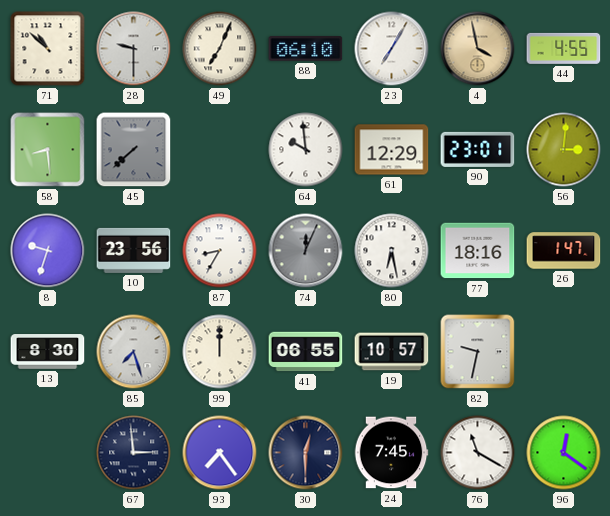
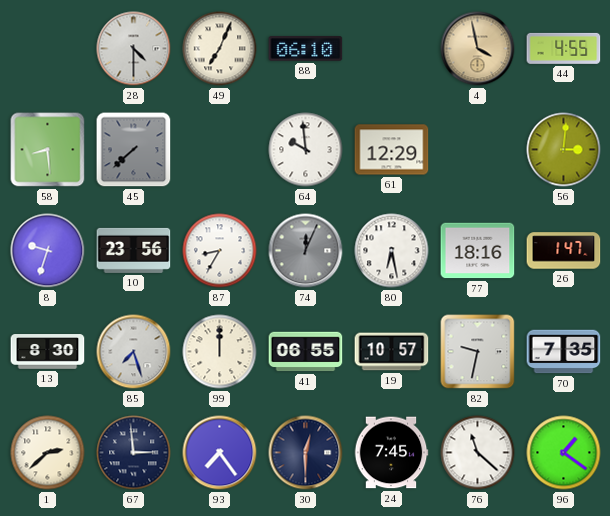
71: 10:52 -> none
28: 9:30 -> 4:30
23: 7:05 -> none
90: 23:01 -> none
70: none -> 7:35
1: none -> 2:38
76: 11:20 -> 11:22
96: 12:21 -> 1:21
